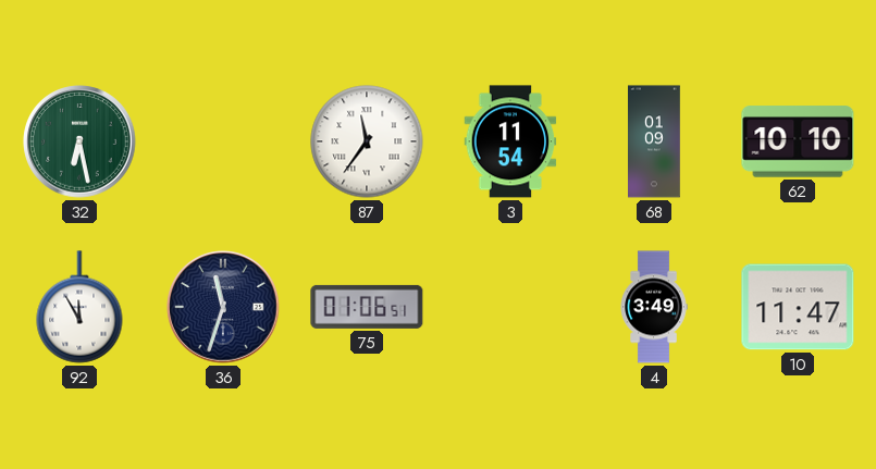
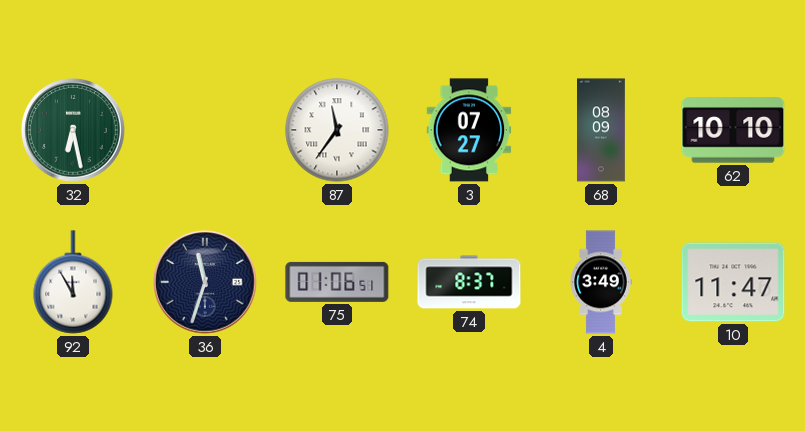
3: 11:54 -> 07:27
68: 01:09 -> 08:09
74: none -> 8:37
